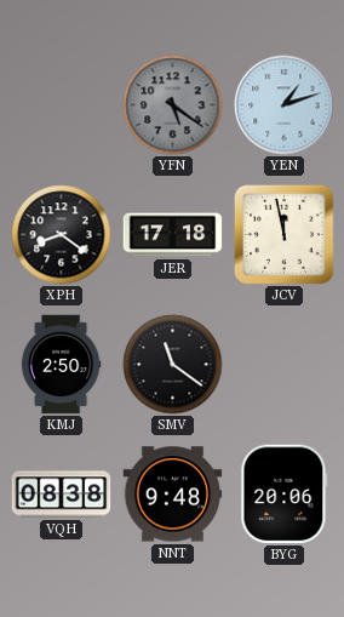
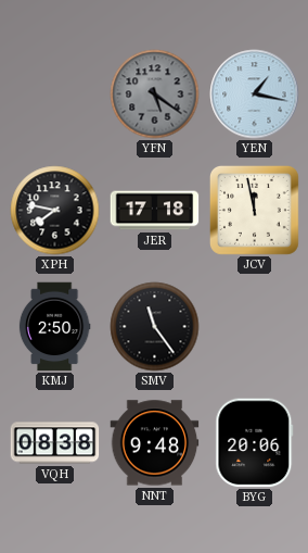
YEN: 1:12 -> 1:17
XPH: 8:21 -> 7:47
SMV: 11:21 -> 11:24
